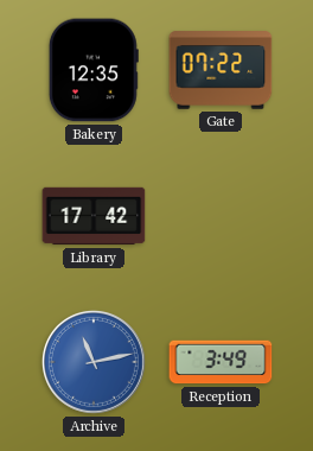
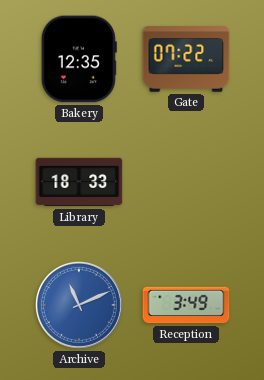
Library: 17:42 -> 18:33
Archive: 11:13 -> 11:11
